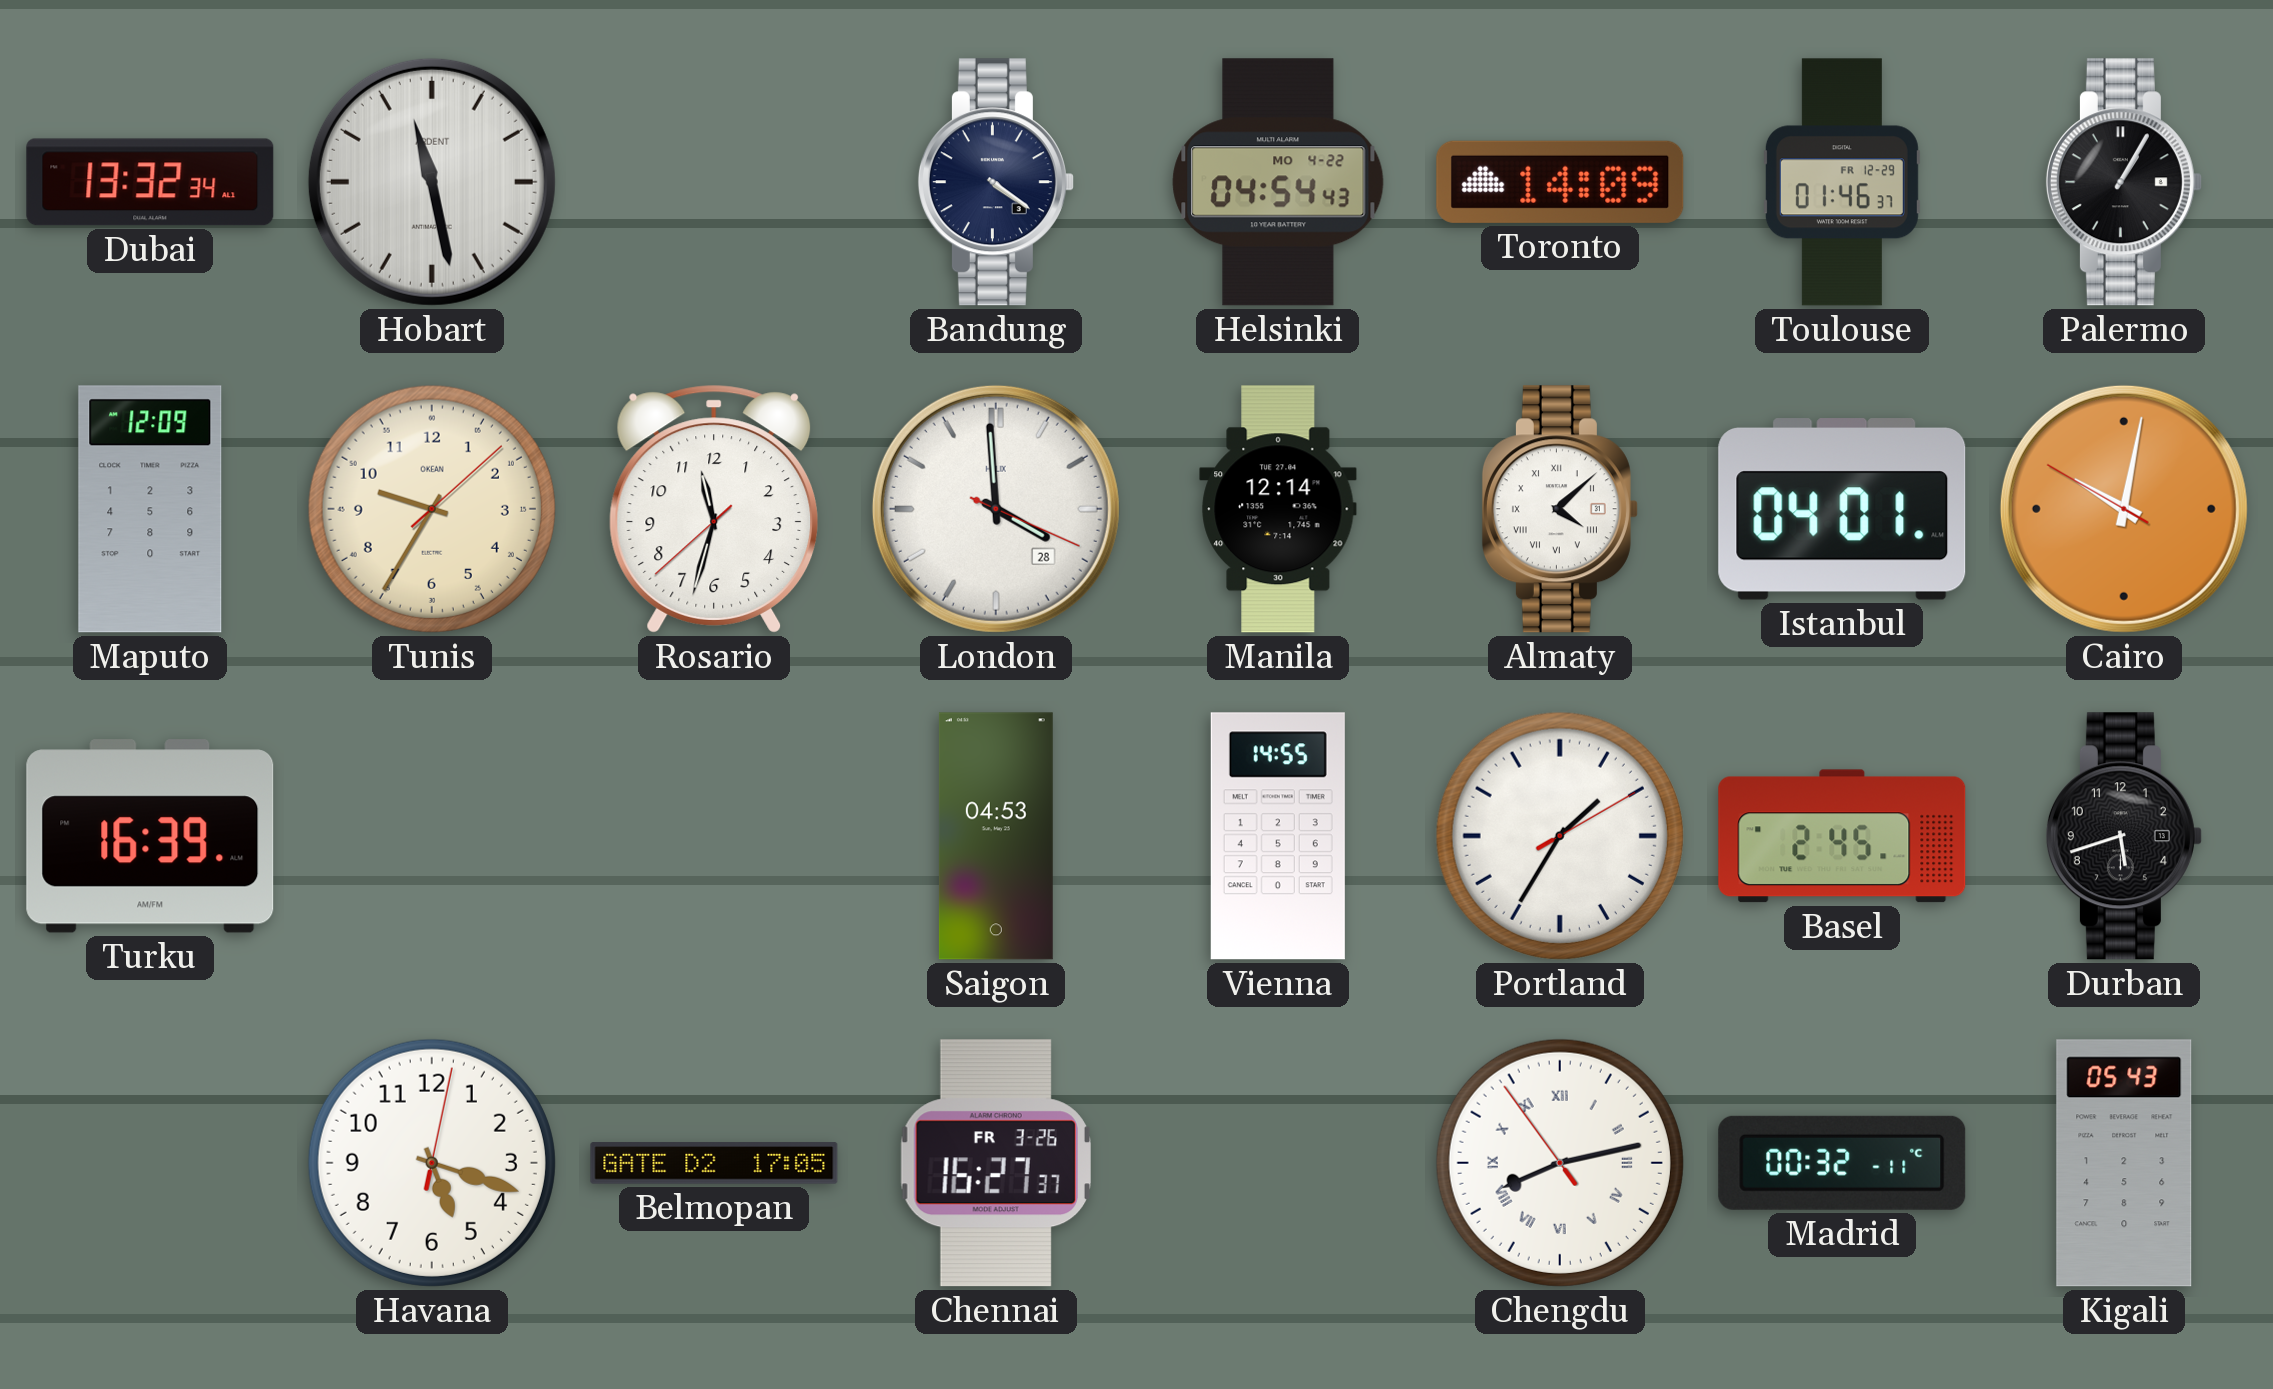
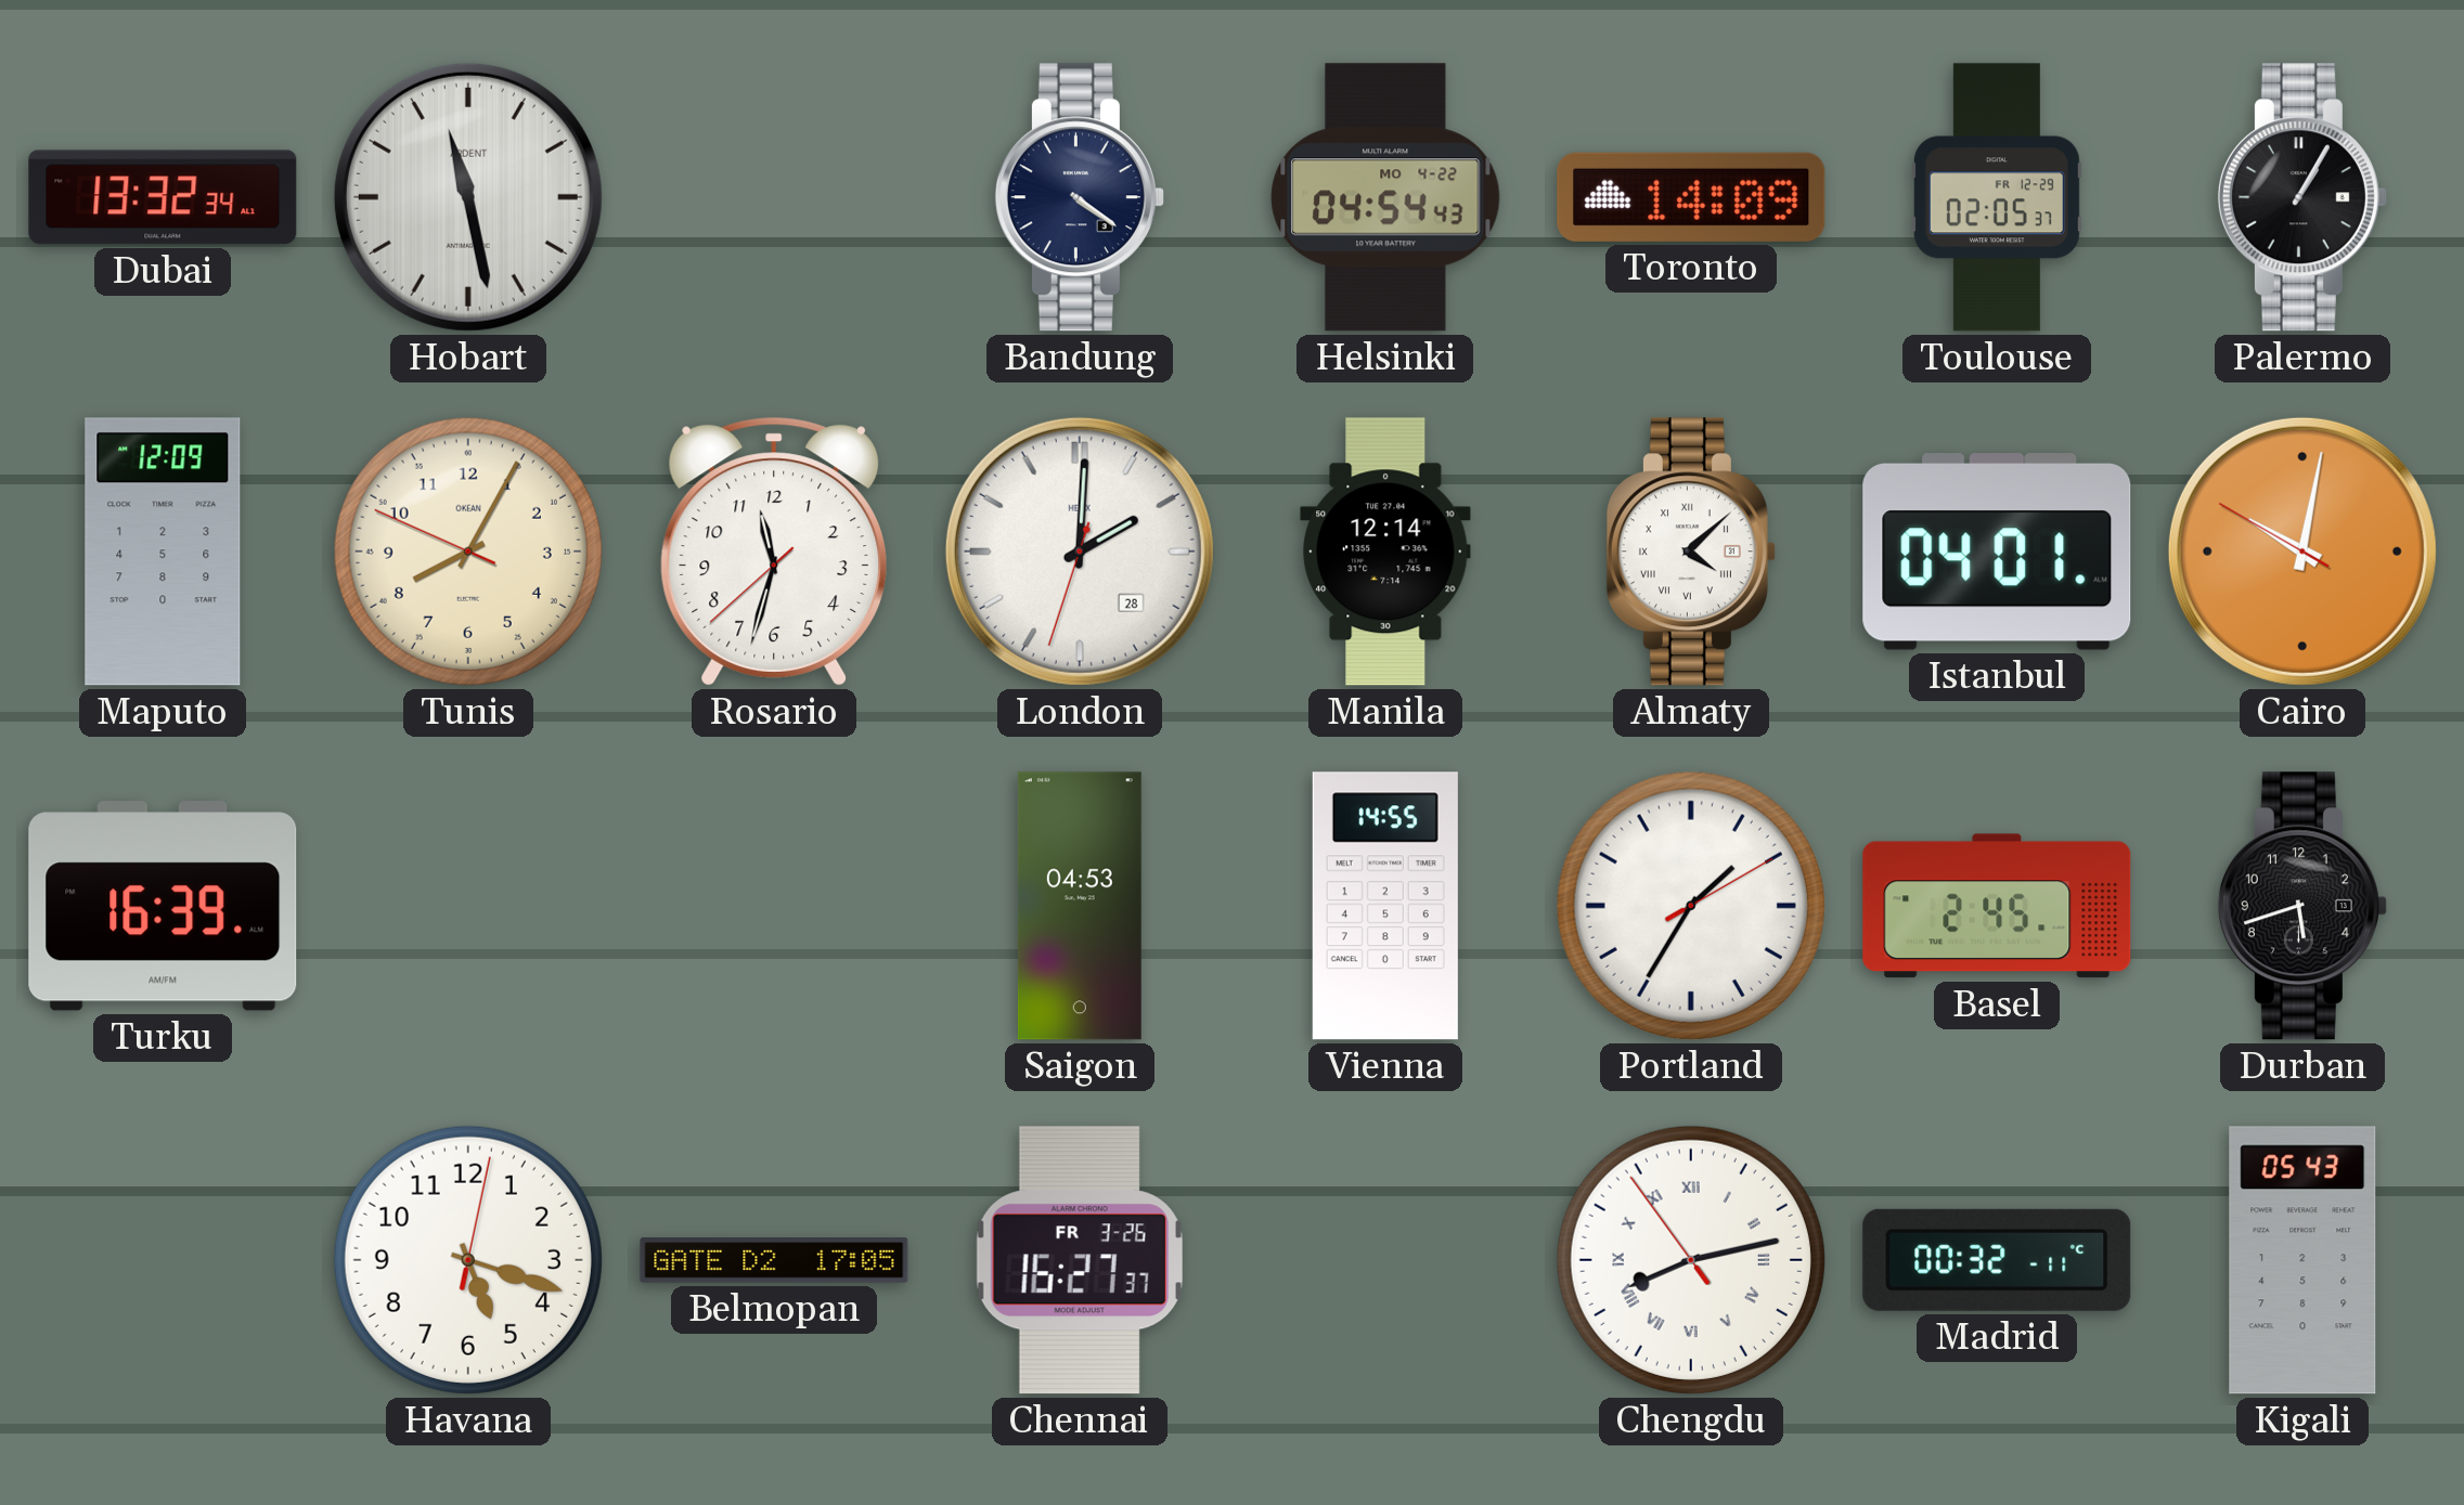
Toulouse: 01:46 -> 02:05
Tunis: 9:35 -> 8:04
London: 3:59 -> 2:00
